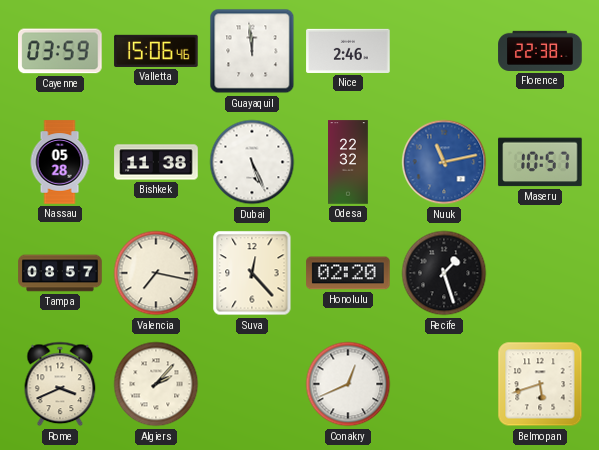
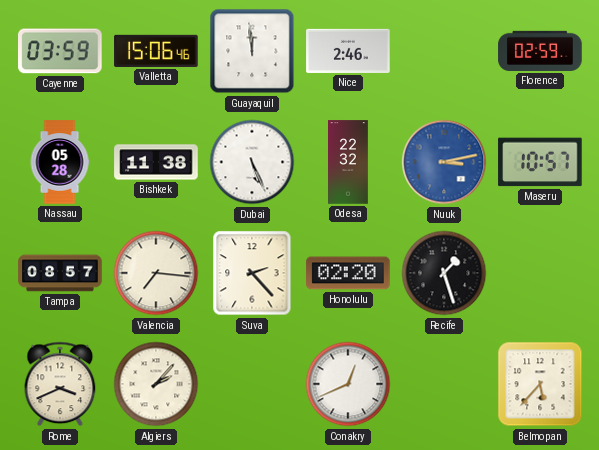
Florence: 22:38 -> 02:59
Nuuk: 11:13 -> 3:13
Valencia: 7:17 -> 7:16
Suva: 12:23 -> 2:23
Belmopan: 5:42 -> 5:37
